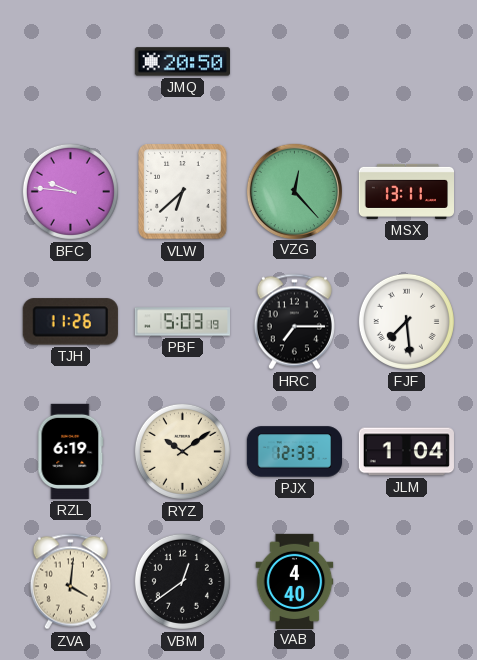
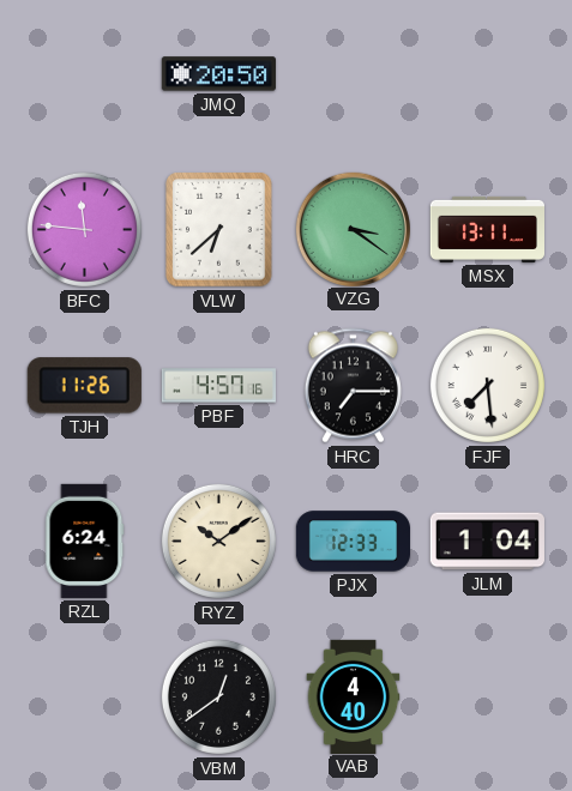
BFC: 9:46 -> 11:46
VZG: 12:23 -> 3:21
PBF: 5:03 -> 4:57
RZL: 6:19 -> 6:24
ZVA: 4:01 -> none
